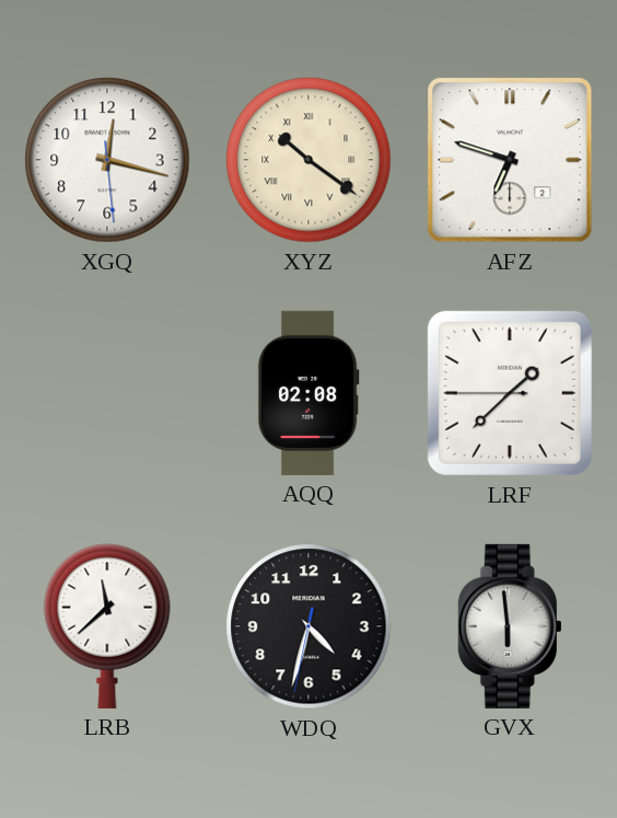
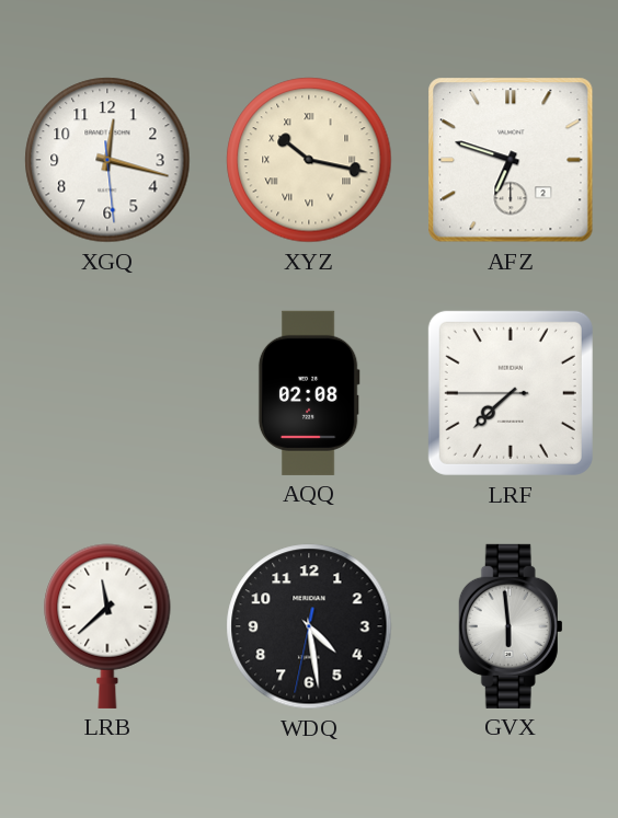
XYZ: 10:21 -> 10:17
LRF: 1:37 -> 7:37
WDQ: 4:32 -> 4:28
